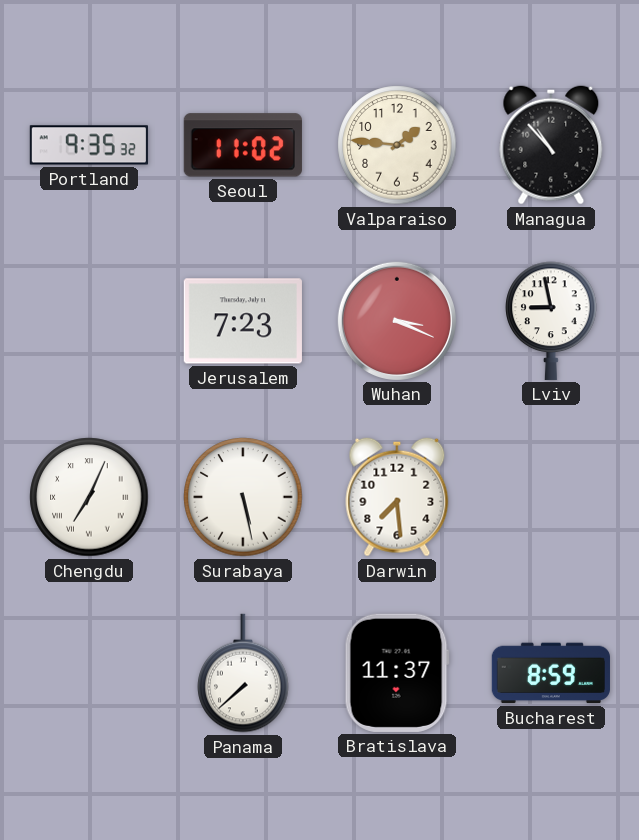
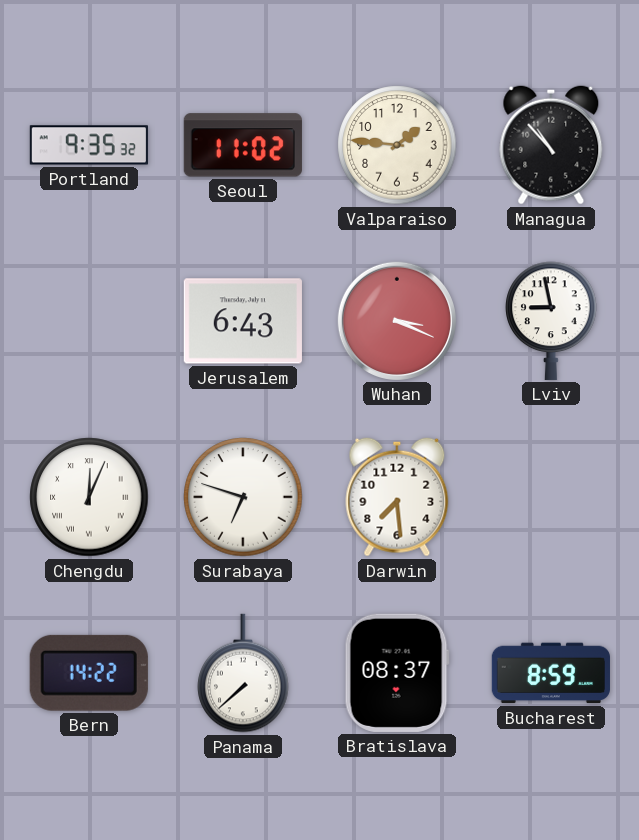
Jerusalem: 7:23 -> 6:43
Chengdu: 7:04 -> 12:04
Surabaya: 5:28 -> 6:48
Bern: none -> 14:22
Bratislava: 11:37 -> 08:37
